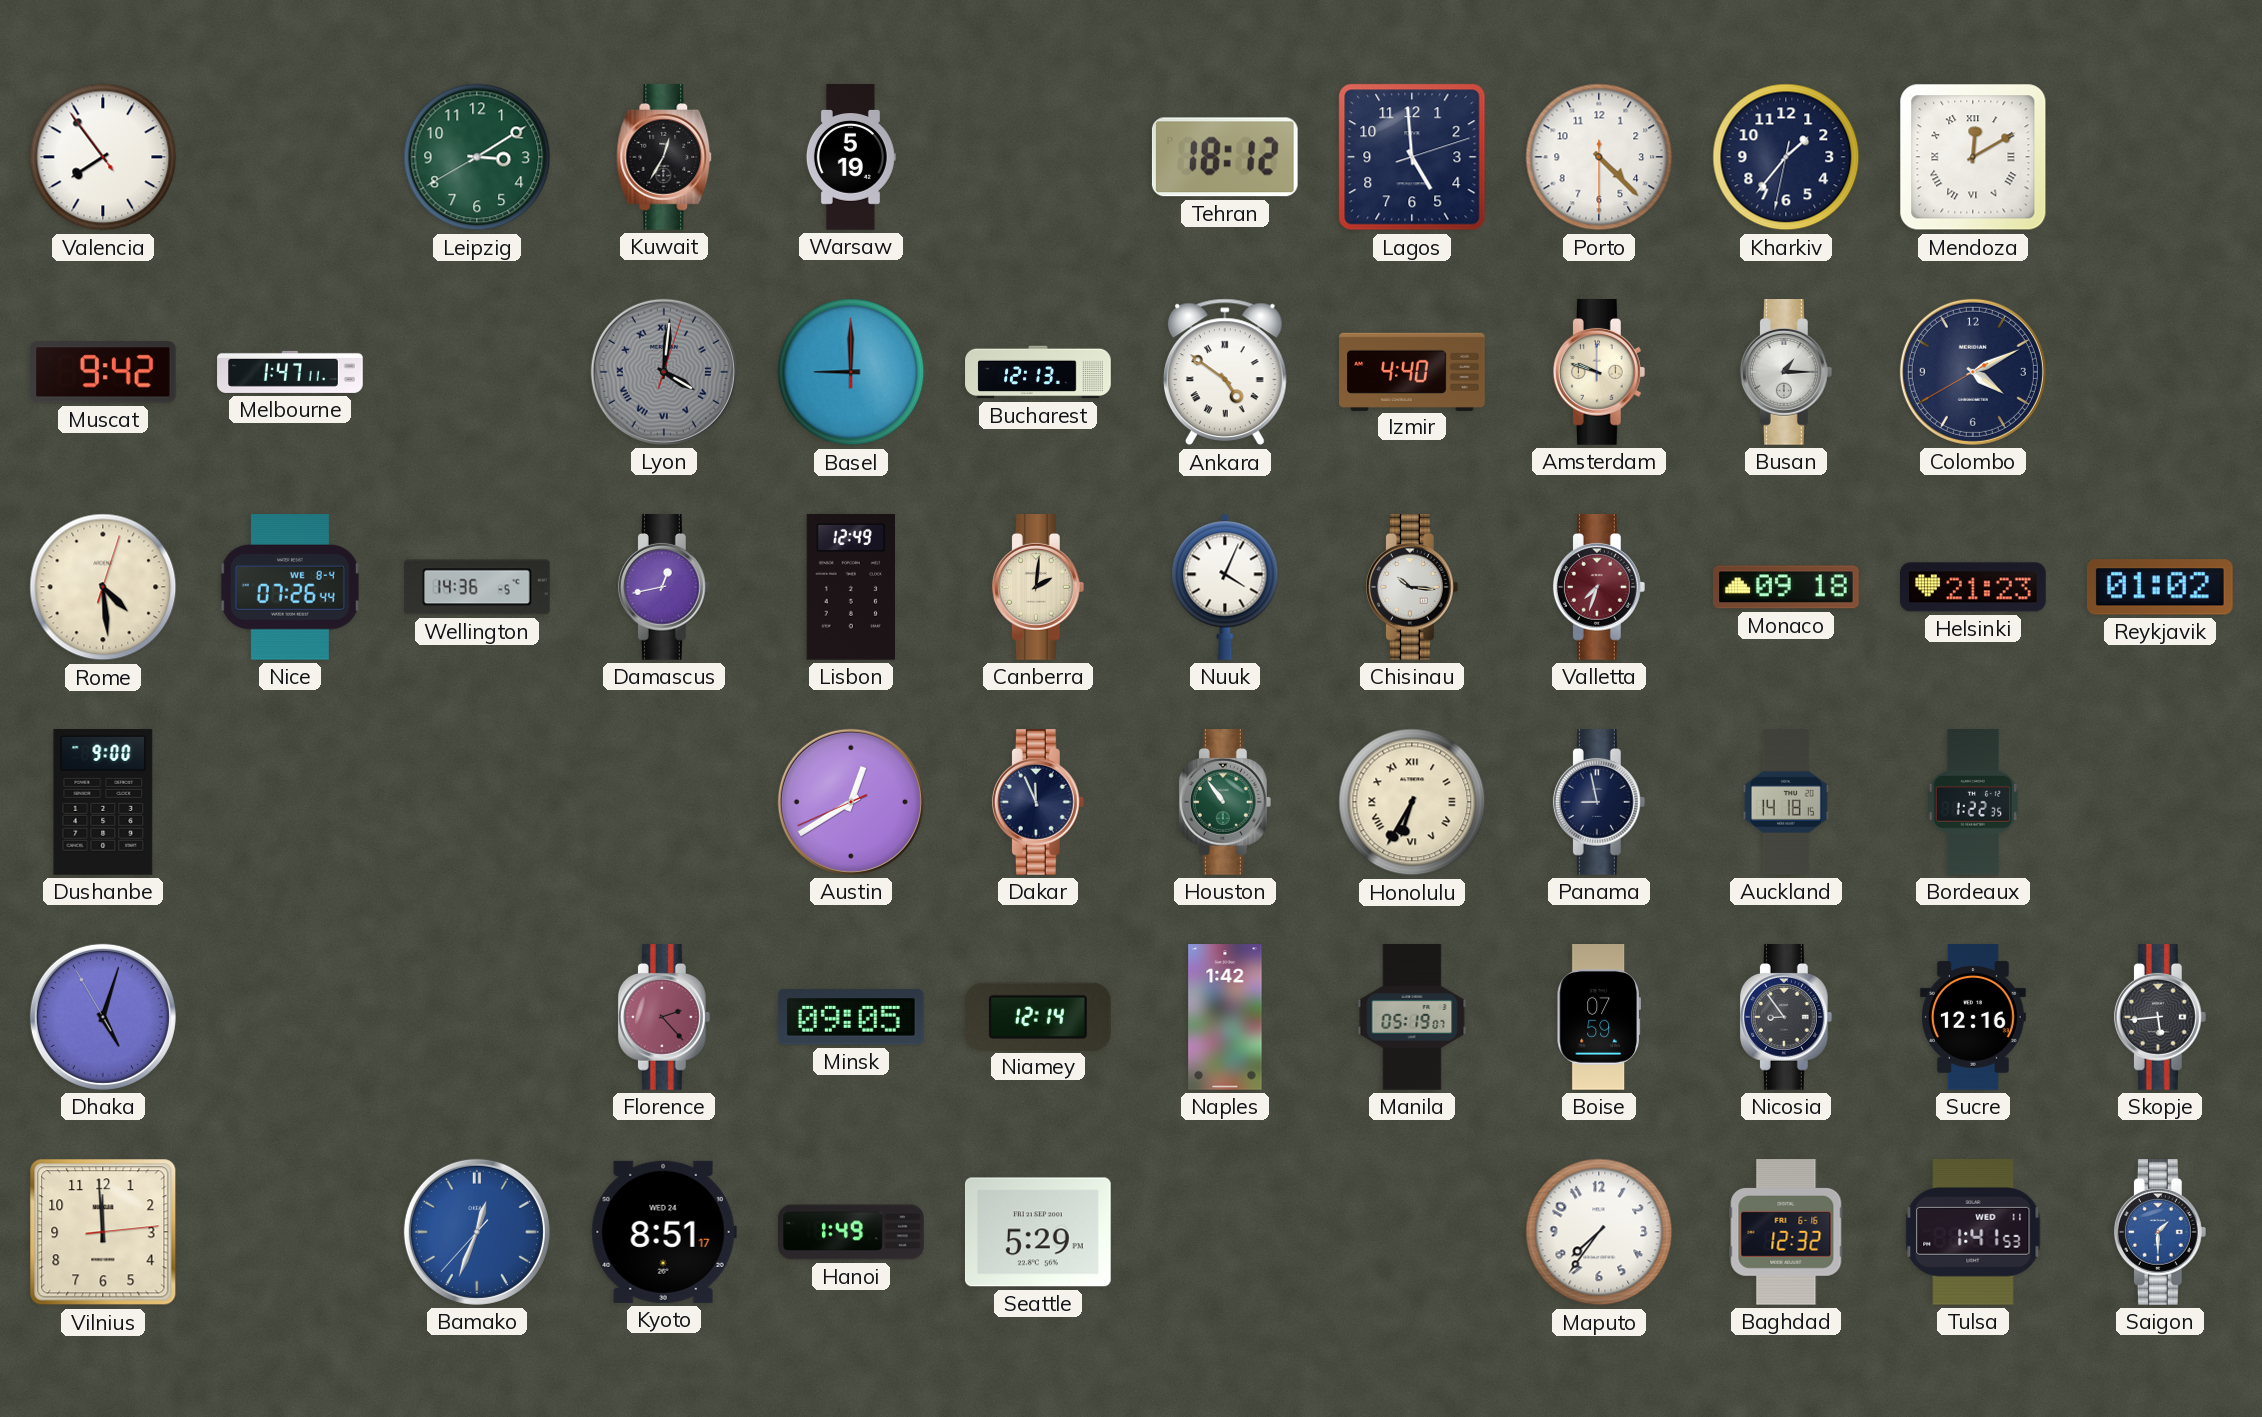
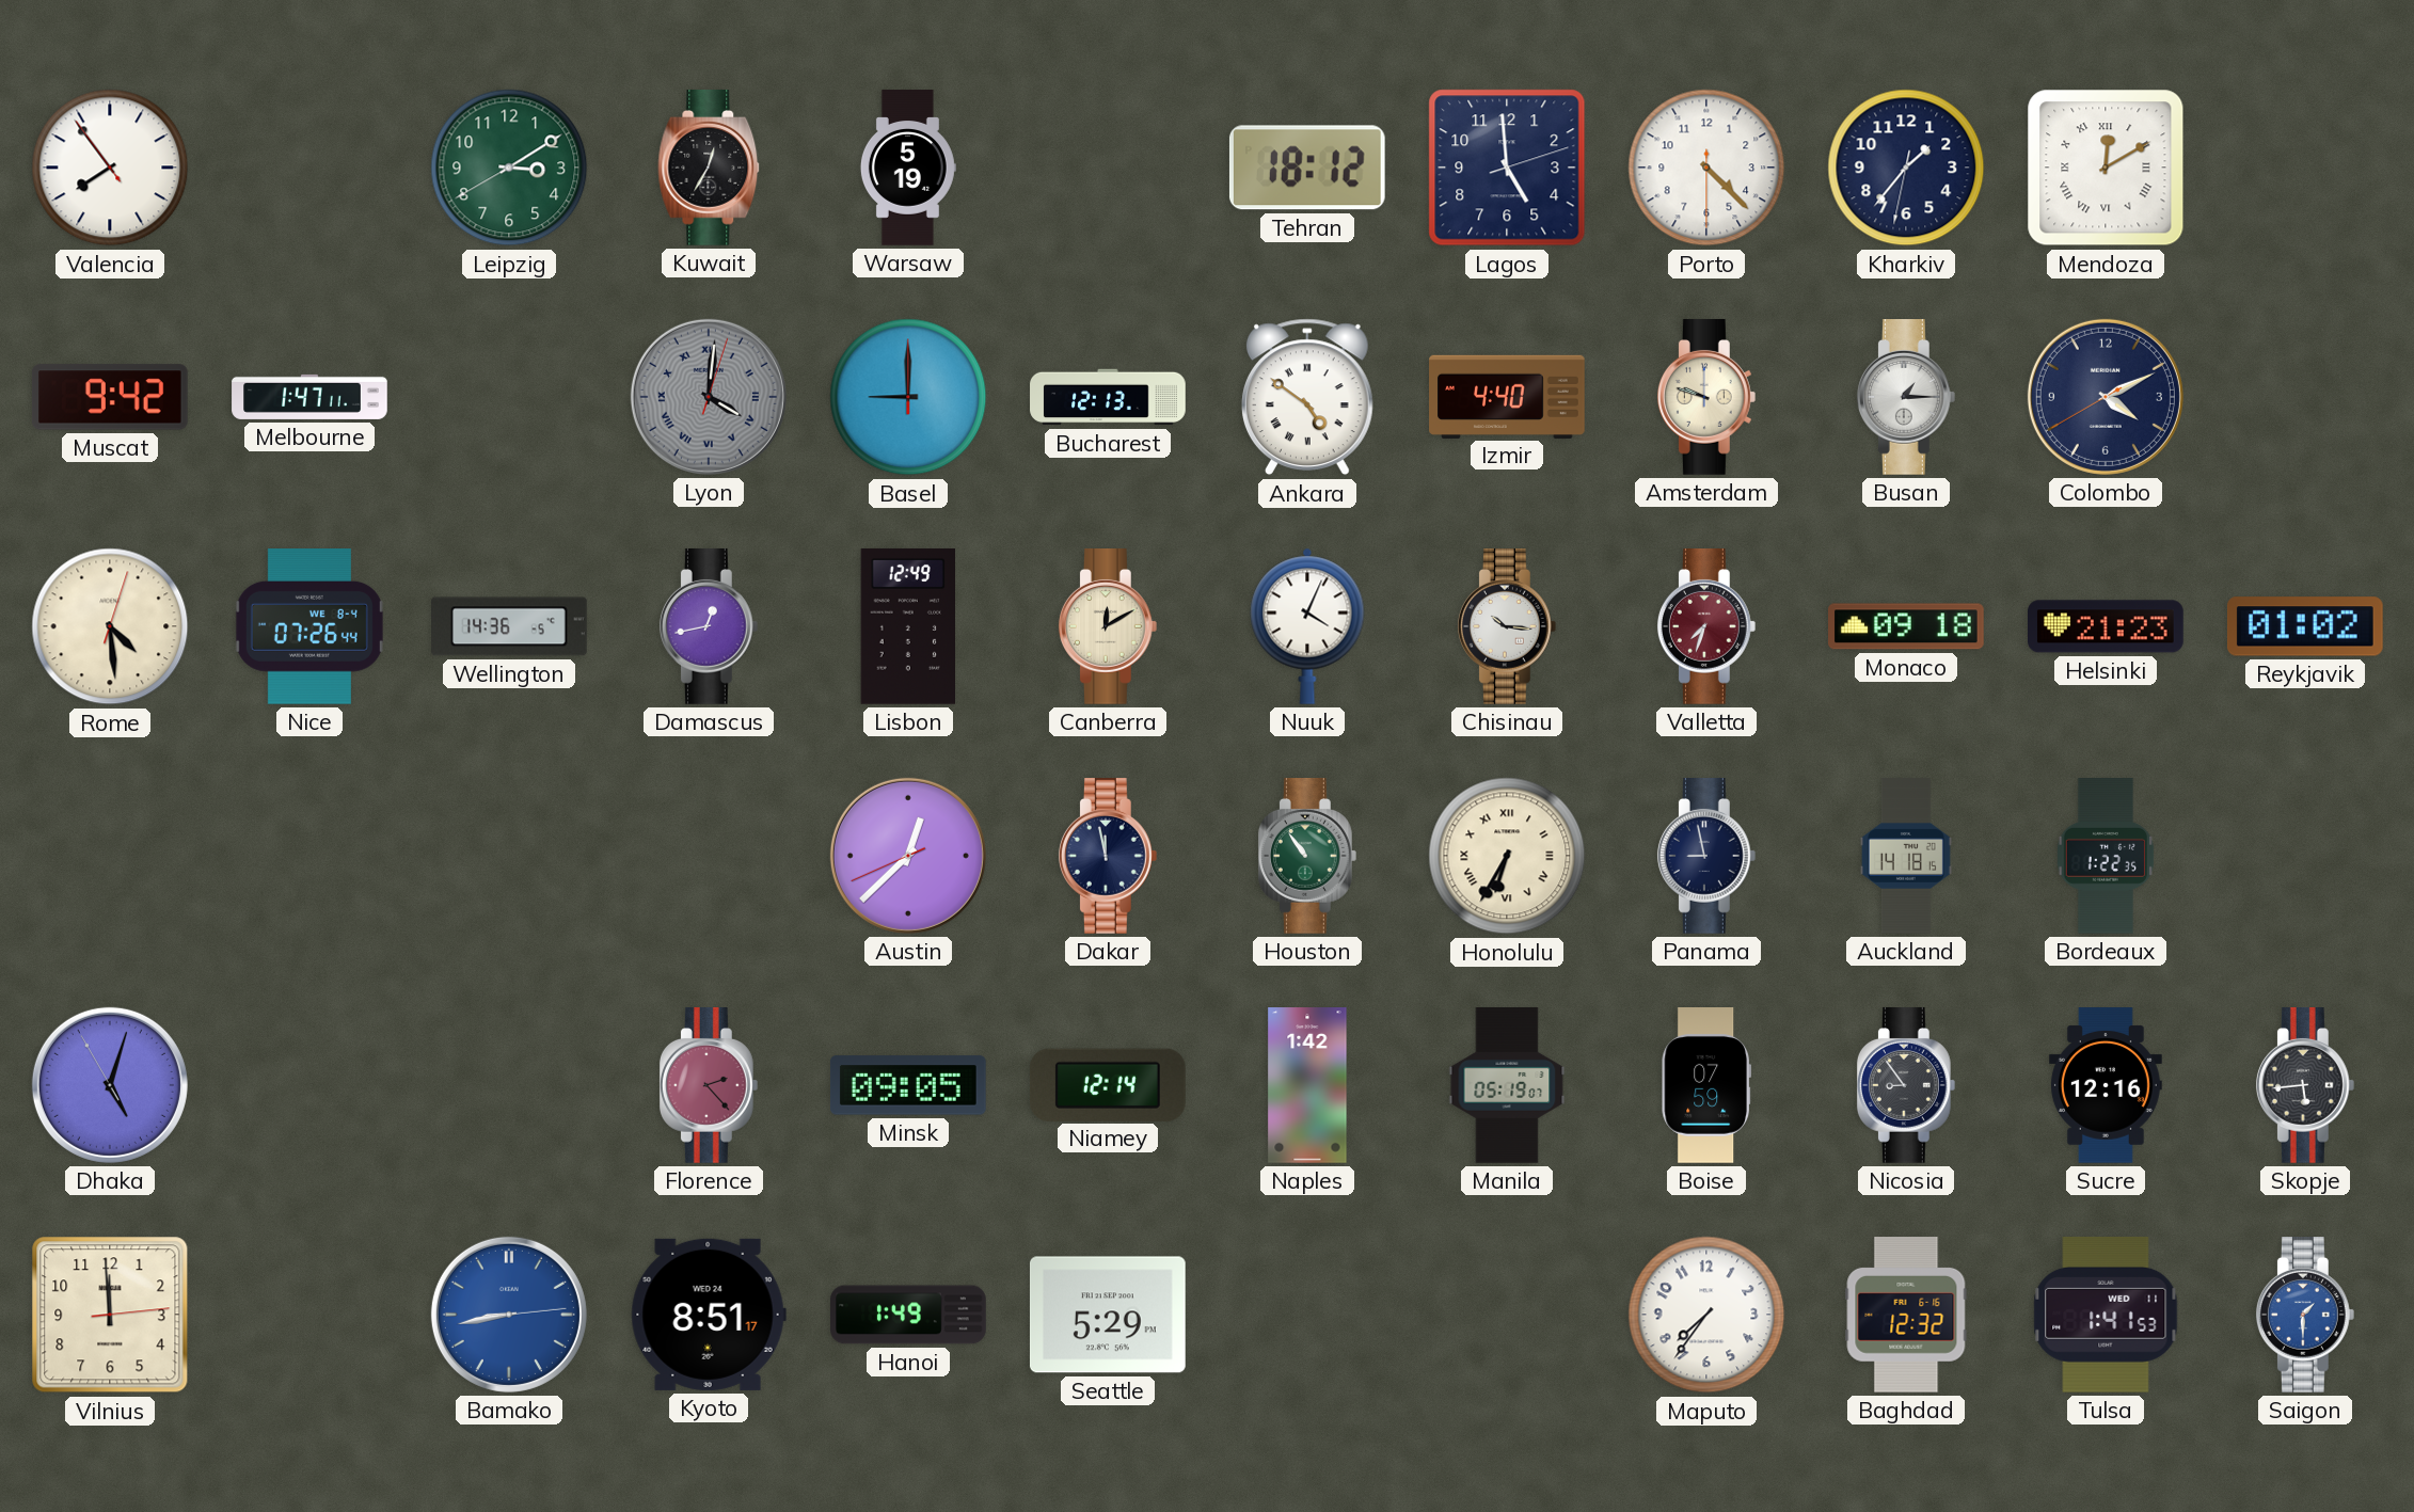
Canberra: 2:01 -> 12:10
Dushanbe: 9:00 -> none
Austin: 12:39 -> 12:37
Dakar: 11:56 -> 11:58
Bamako: 12:33 -> 8:43
